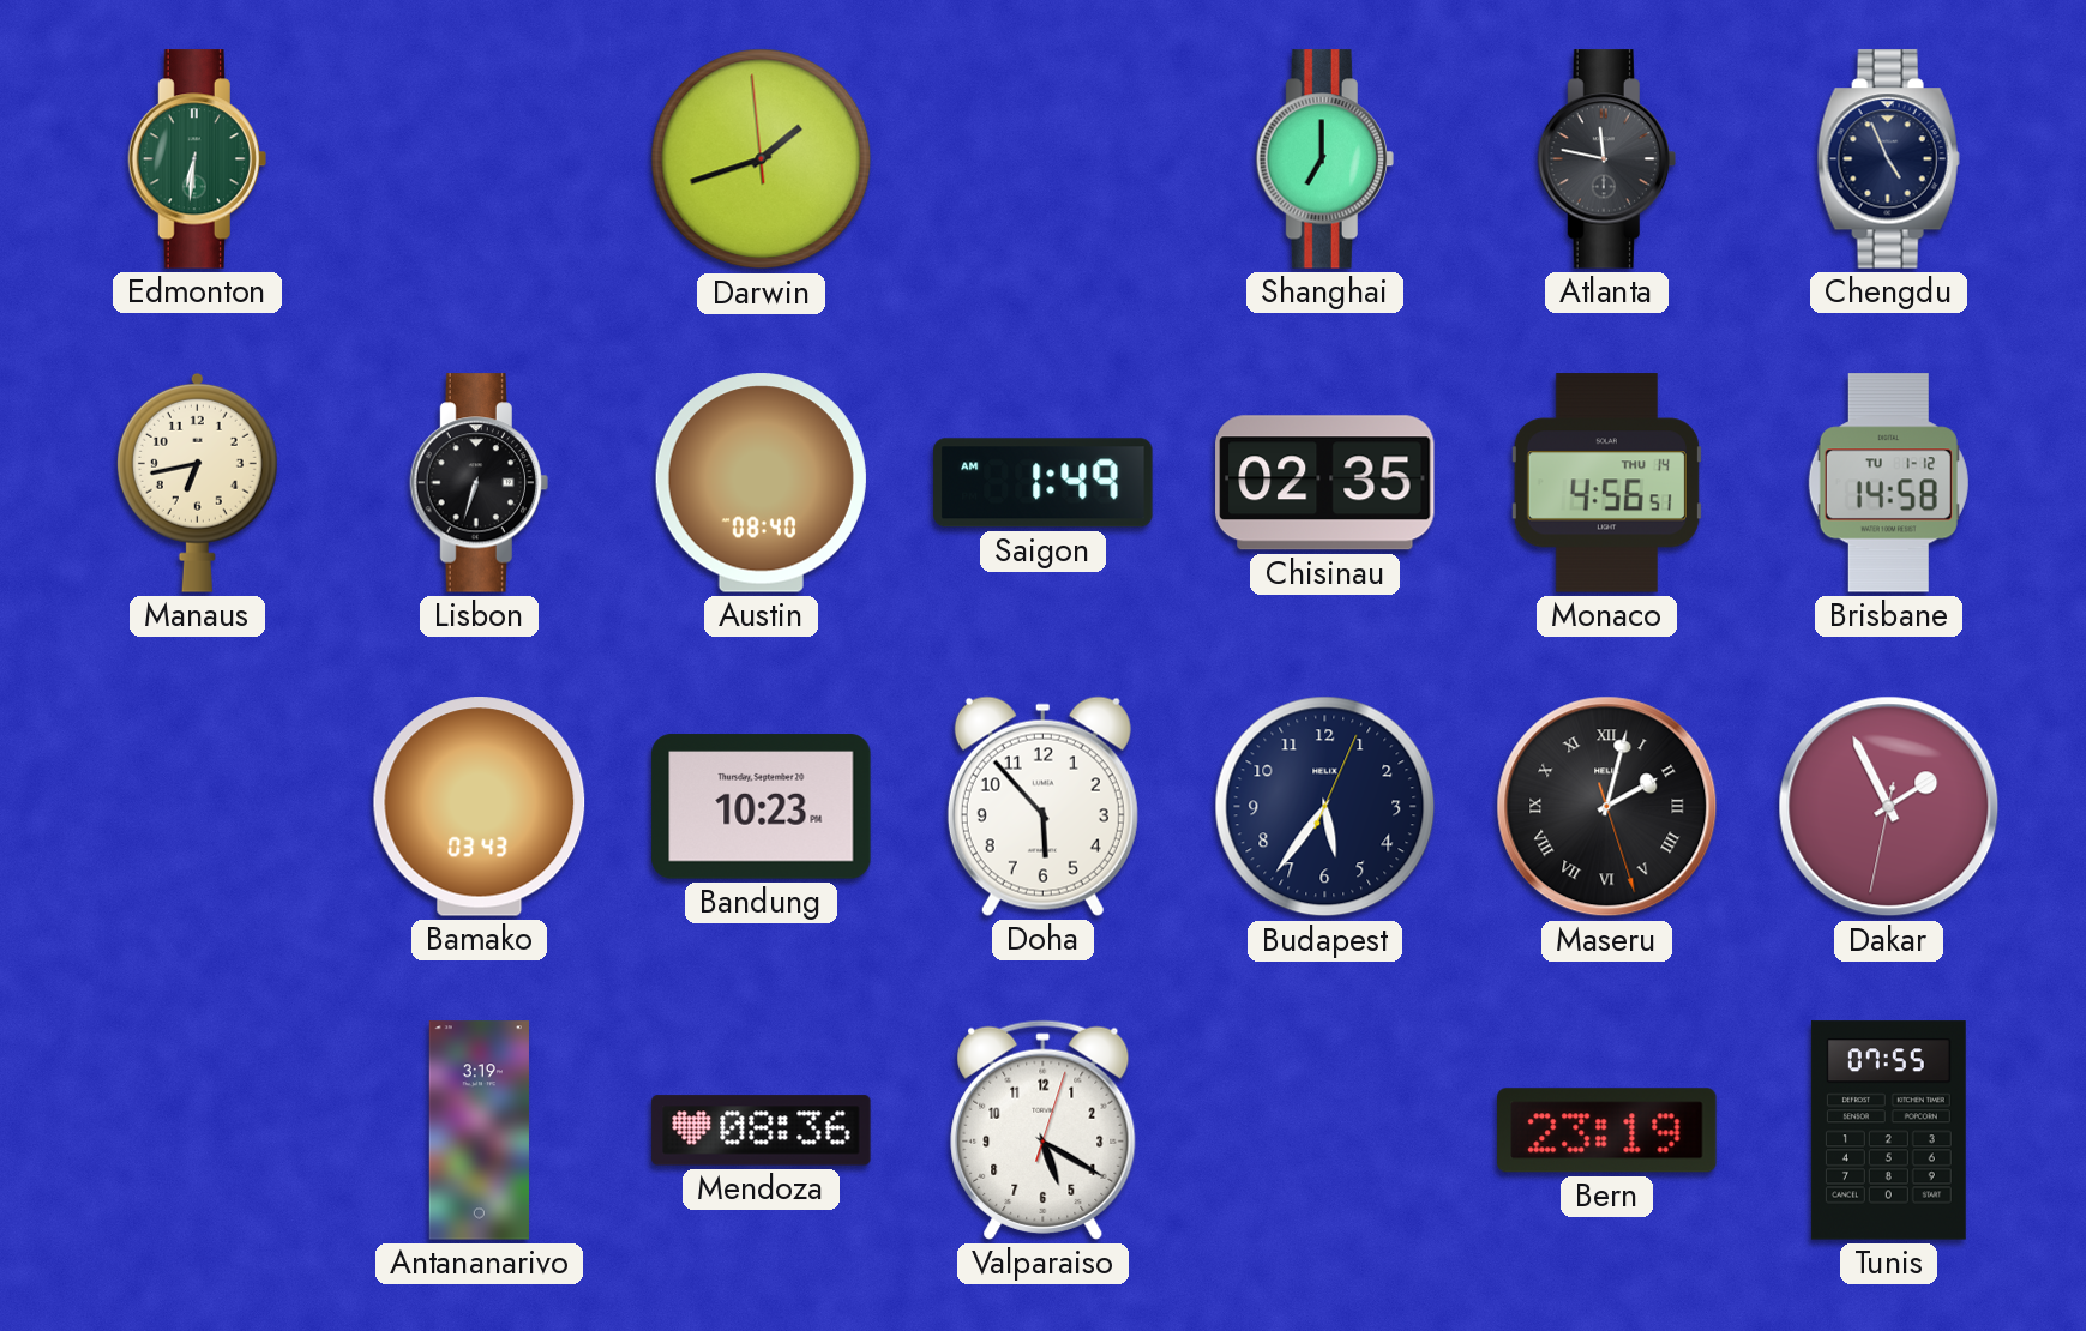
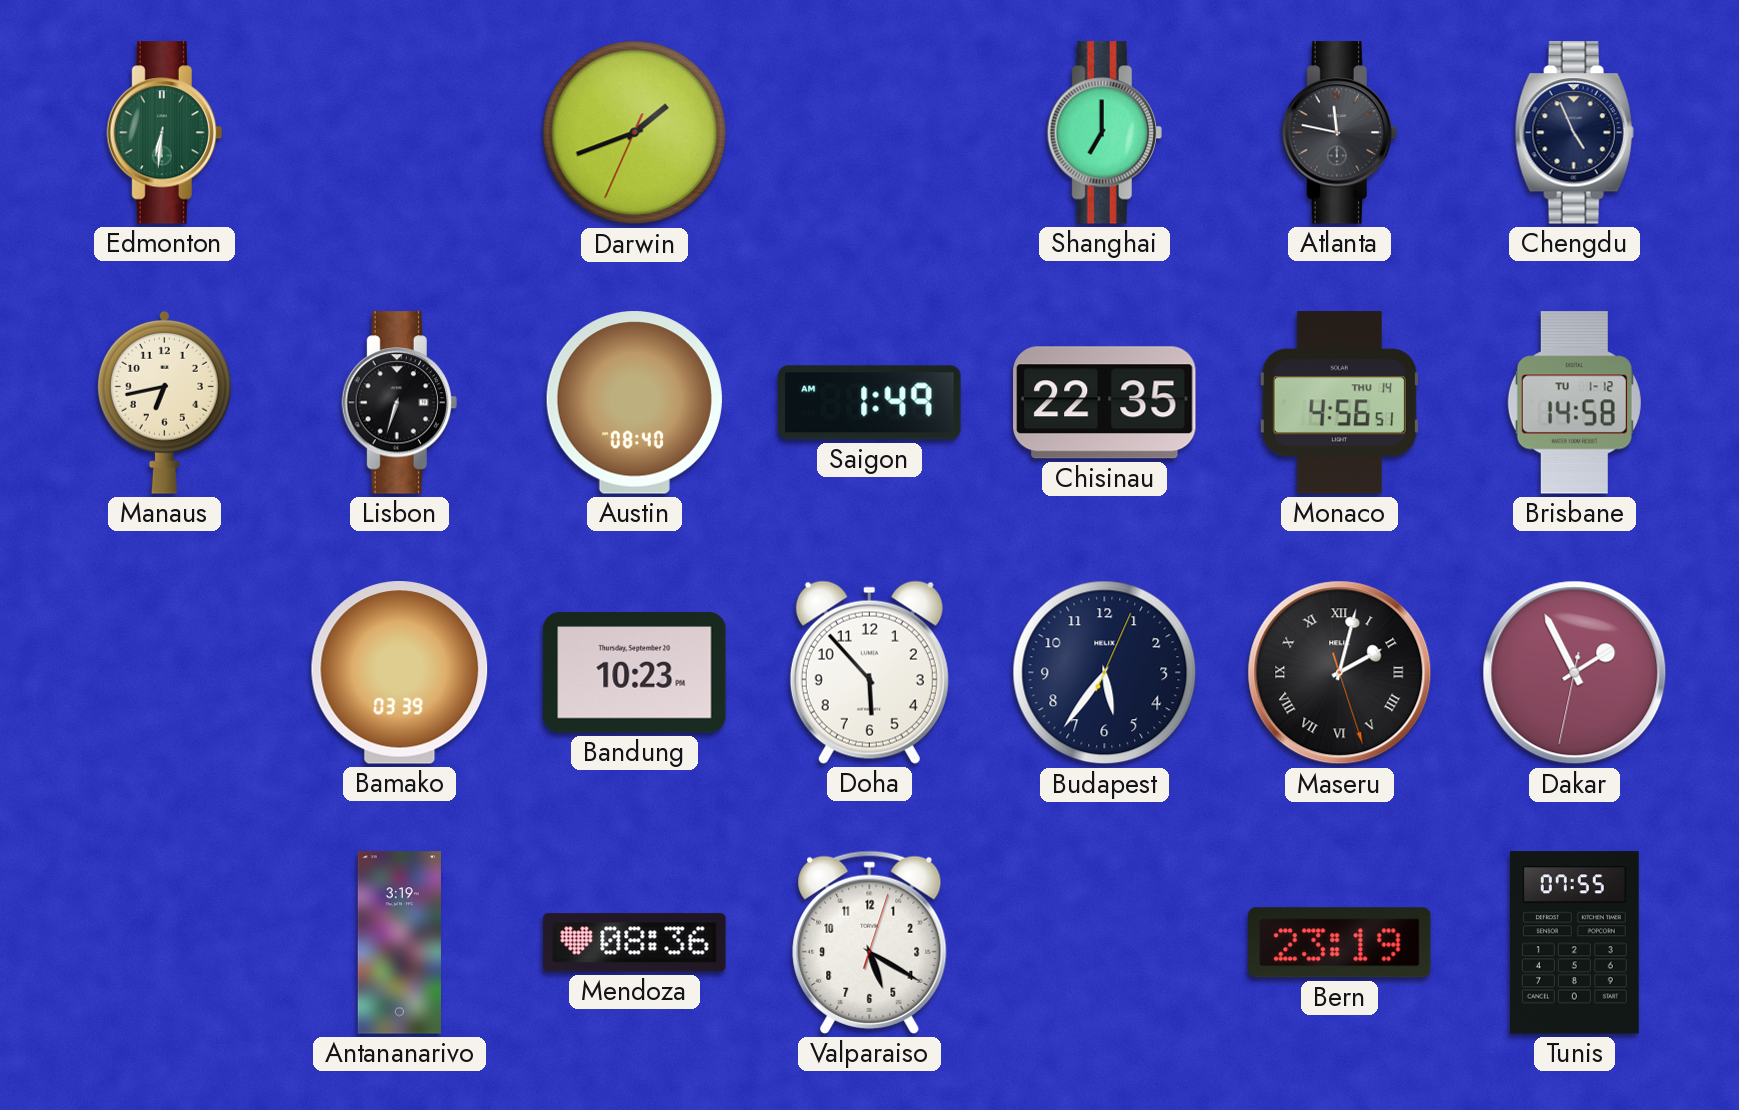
Darwin: 1:41:59 -> 1:41:34
Chisinau: 02:35 -> 22:35
Bamako: 03:43 -> 03:39
